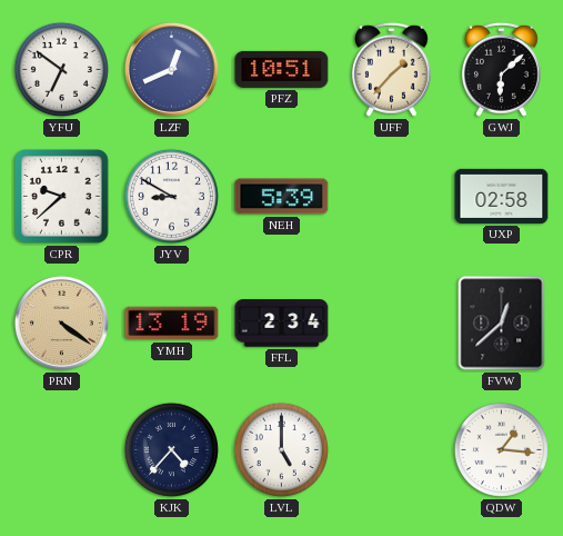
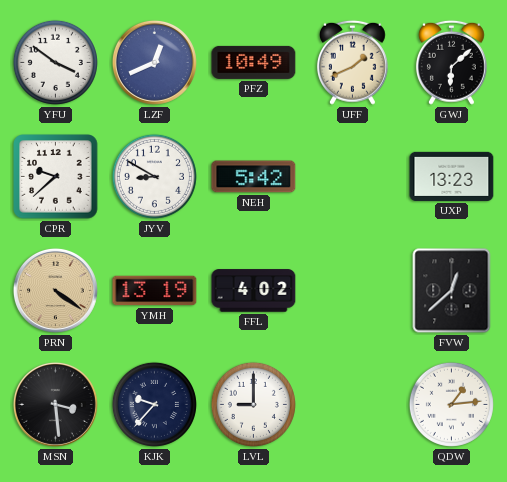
YFU: 6:51 -> 3:51
PFZ: 10:51 -> 10:49
UFF: 1:37 -> 1:41
NEH: 5:39 -> 5:42
UXP: 02:58 -> 13:23
FFL: 2:34 -> 4:02
MSN: none -> 3:29
KJK: 4:37 -> 9:37
LVL: 5:00 -> 9:00
QDW: 1:16 -> 1:14
